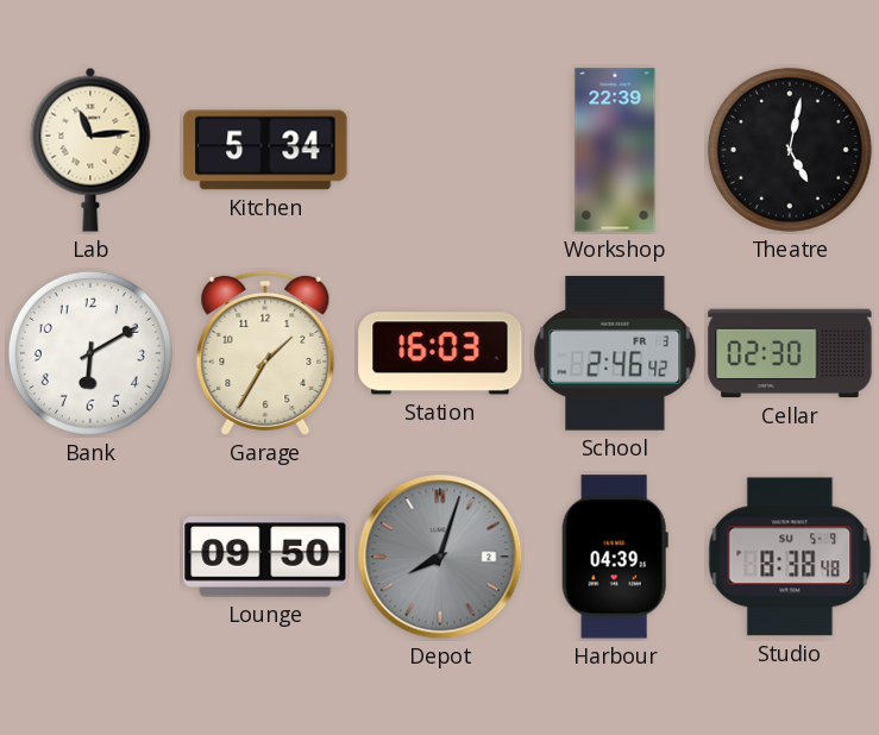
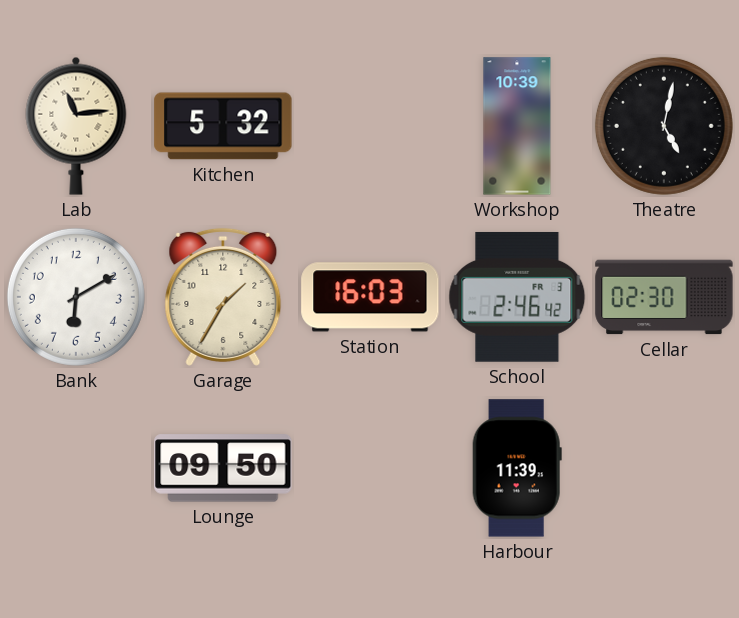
Kitchen: 5:34 -> 5:32
Workshop: 22:39 -> 10:39
Depot: 8:03 -> none
Harbour: 04:39 -> 11:39
Studio: 8:38 -> none
